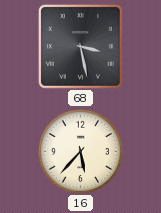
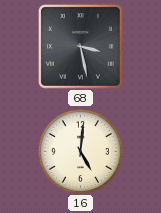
16: 5:37 -> 5:01
